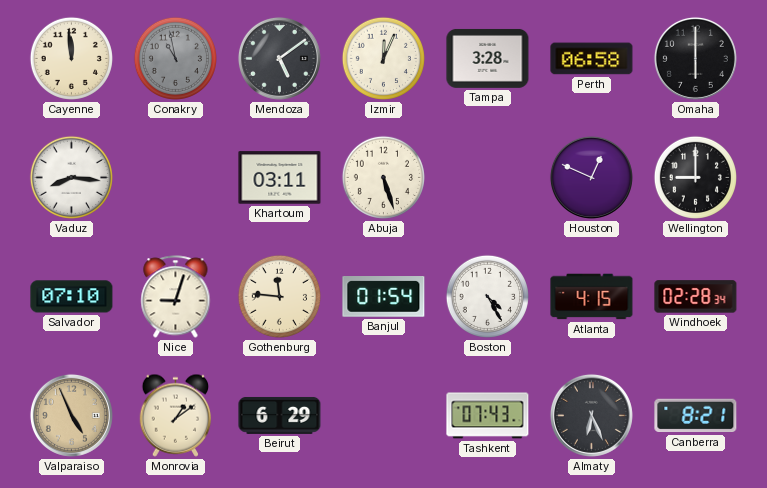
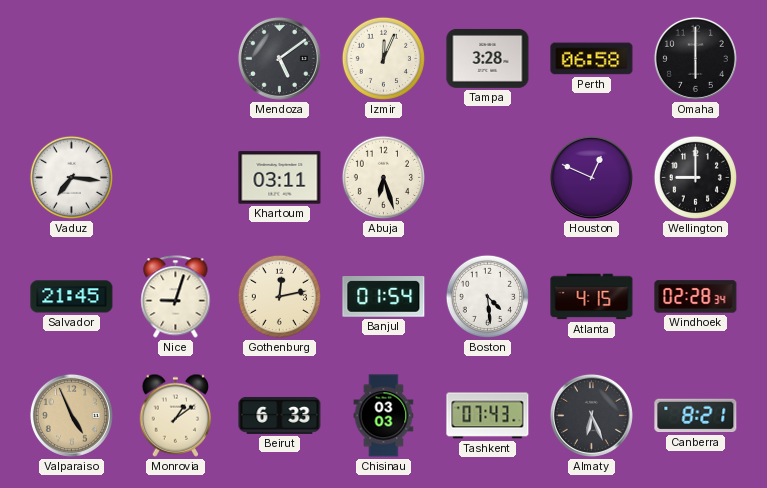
Cayenne: 11:59 -> none
Conakry: 10:58 -> none
Vaduz: 8:16 -> 7:16
Abuja: 5:27 -> 6:27
Salvador: 07:10 -> 21:45
Gothenburg: 11:46 -> 12:13
Boston: 4:25 -> 4:29
Beirut: 6:29 -> 6:33
Chisinau: none -> 03:03
